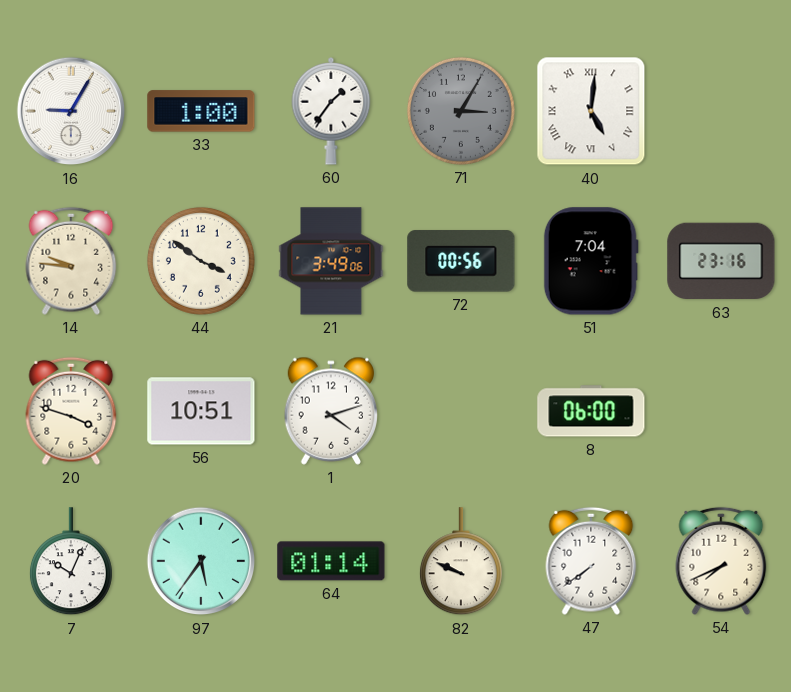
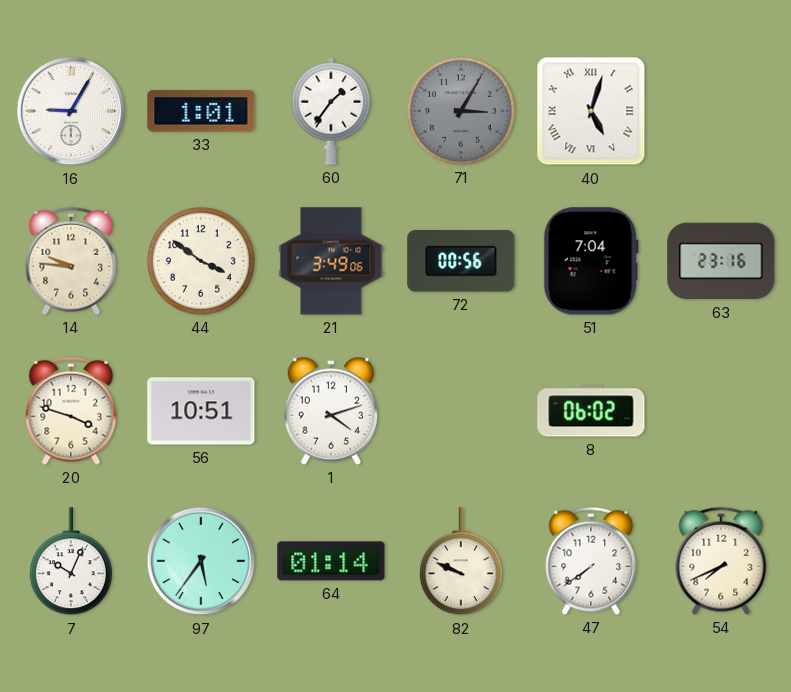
33: 1:00 -> 1:01
40: 5:01 -> 5:03
8: 06:00 -> 06:02
